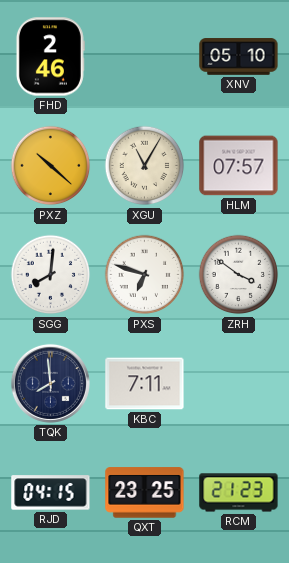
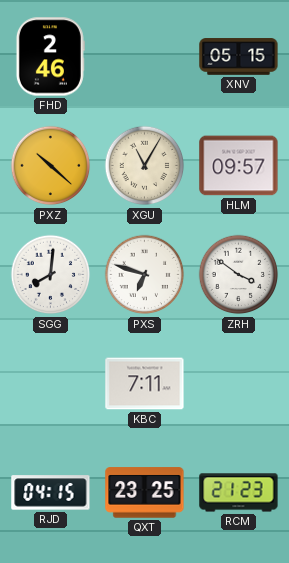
XNV: 05:10 -> 05:15
HLM: 07:57 -> 09:57
TQK: 7:59 -> none
